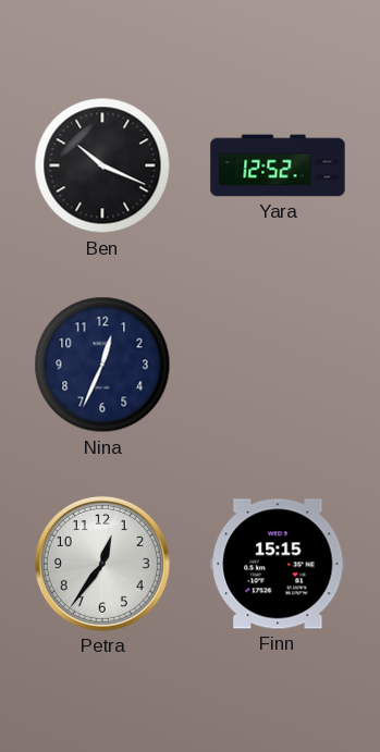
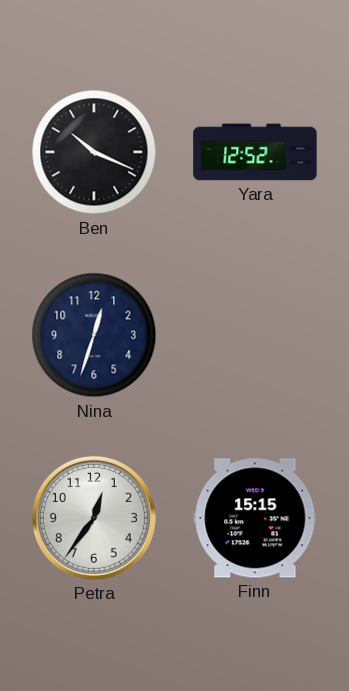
Nina: 12:34 -> 12:33
